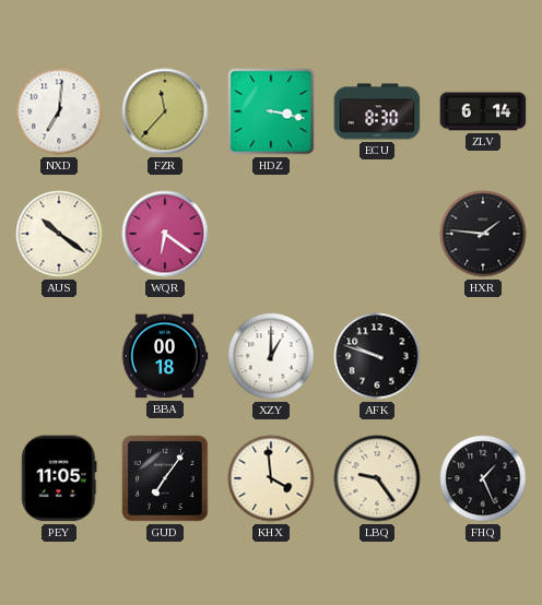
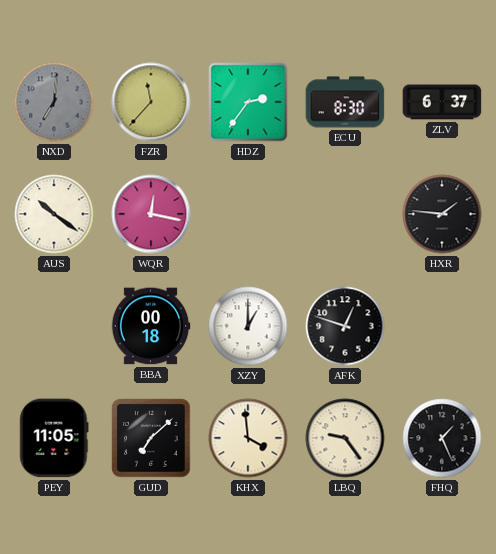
NXD dial: white -> grey
HDZ: 3:17 -> 2:36
ZLV: 6:14 -> 6:37
WQR: 6:21 -> 12:17
AFK: 9:48 -> 12:48
GUD: 7:06 -> 7:08
